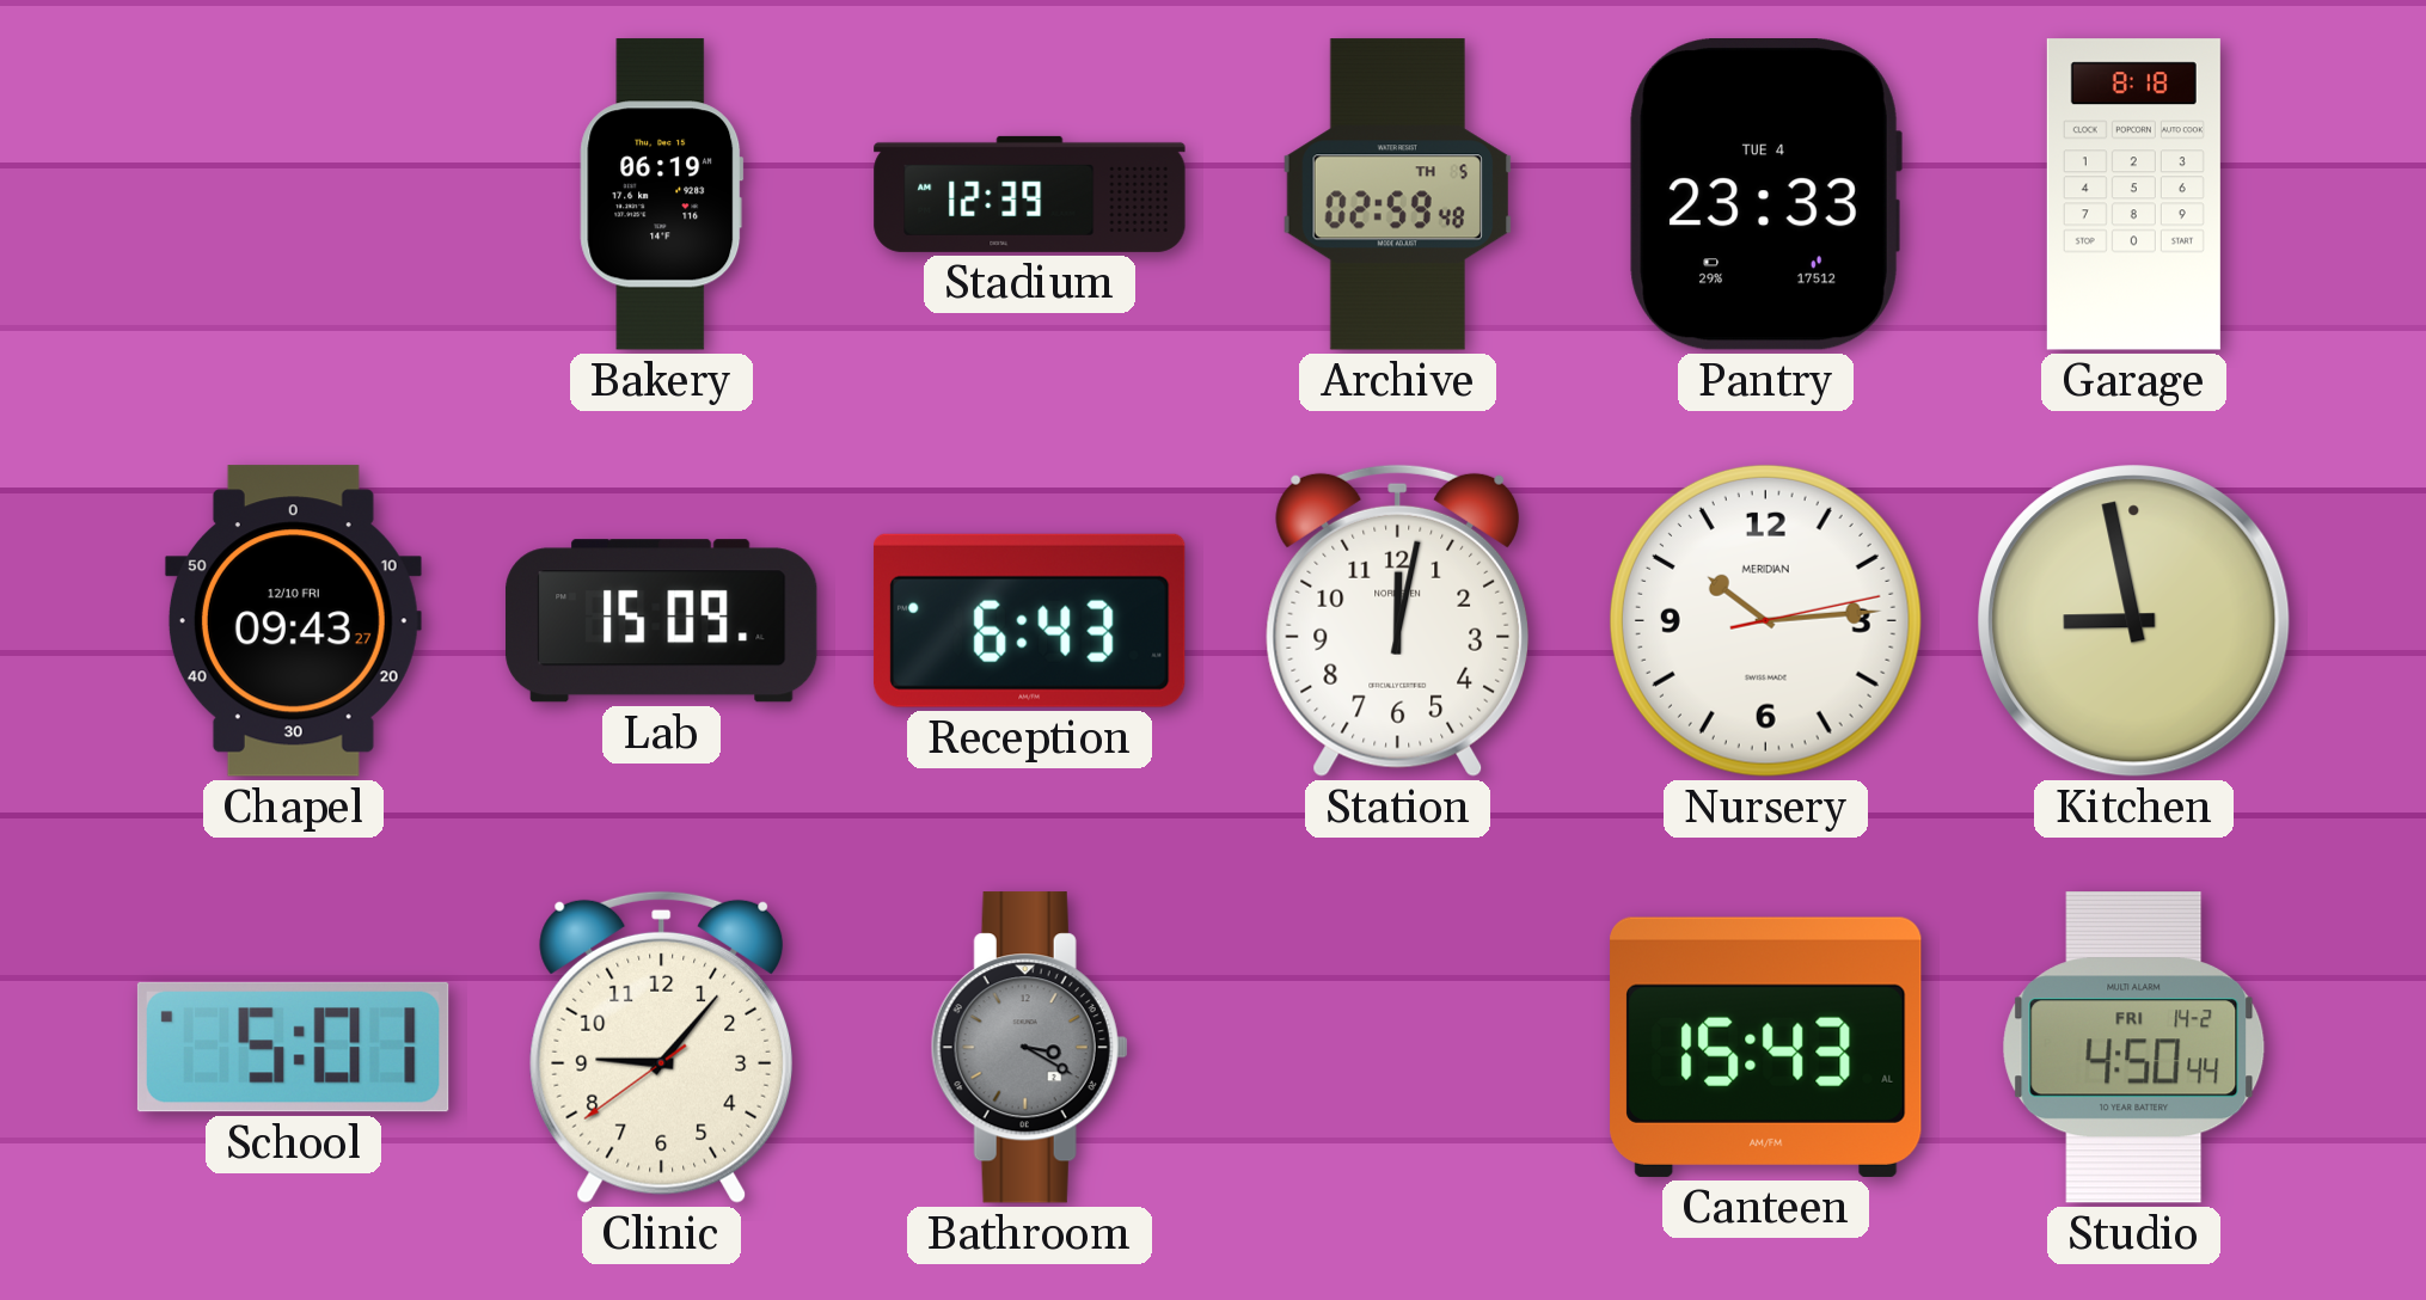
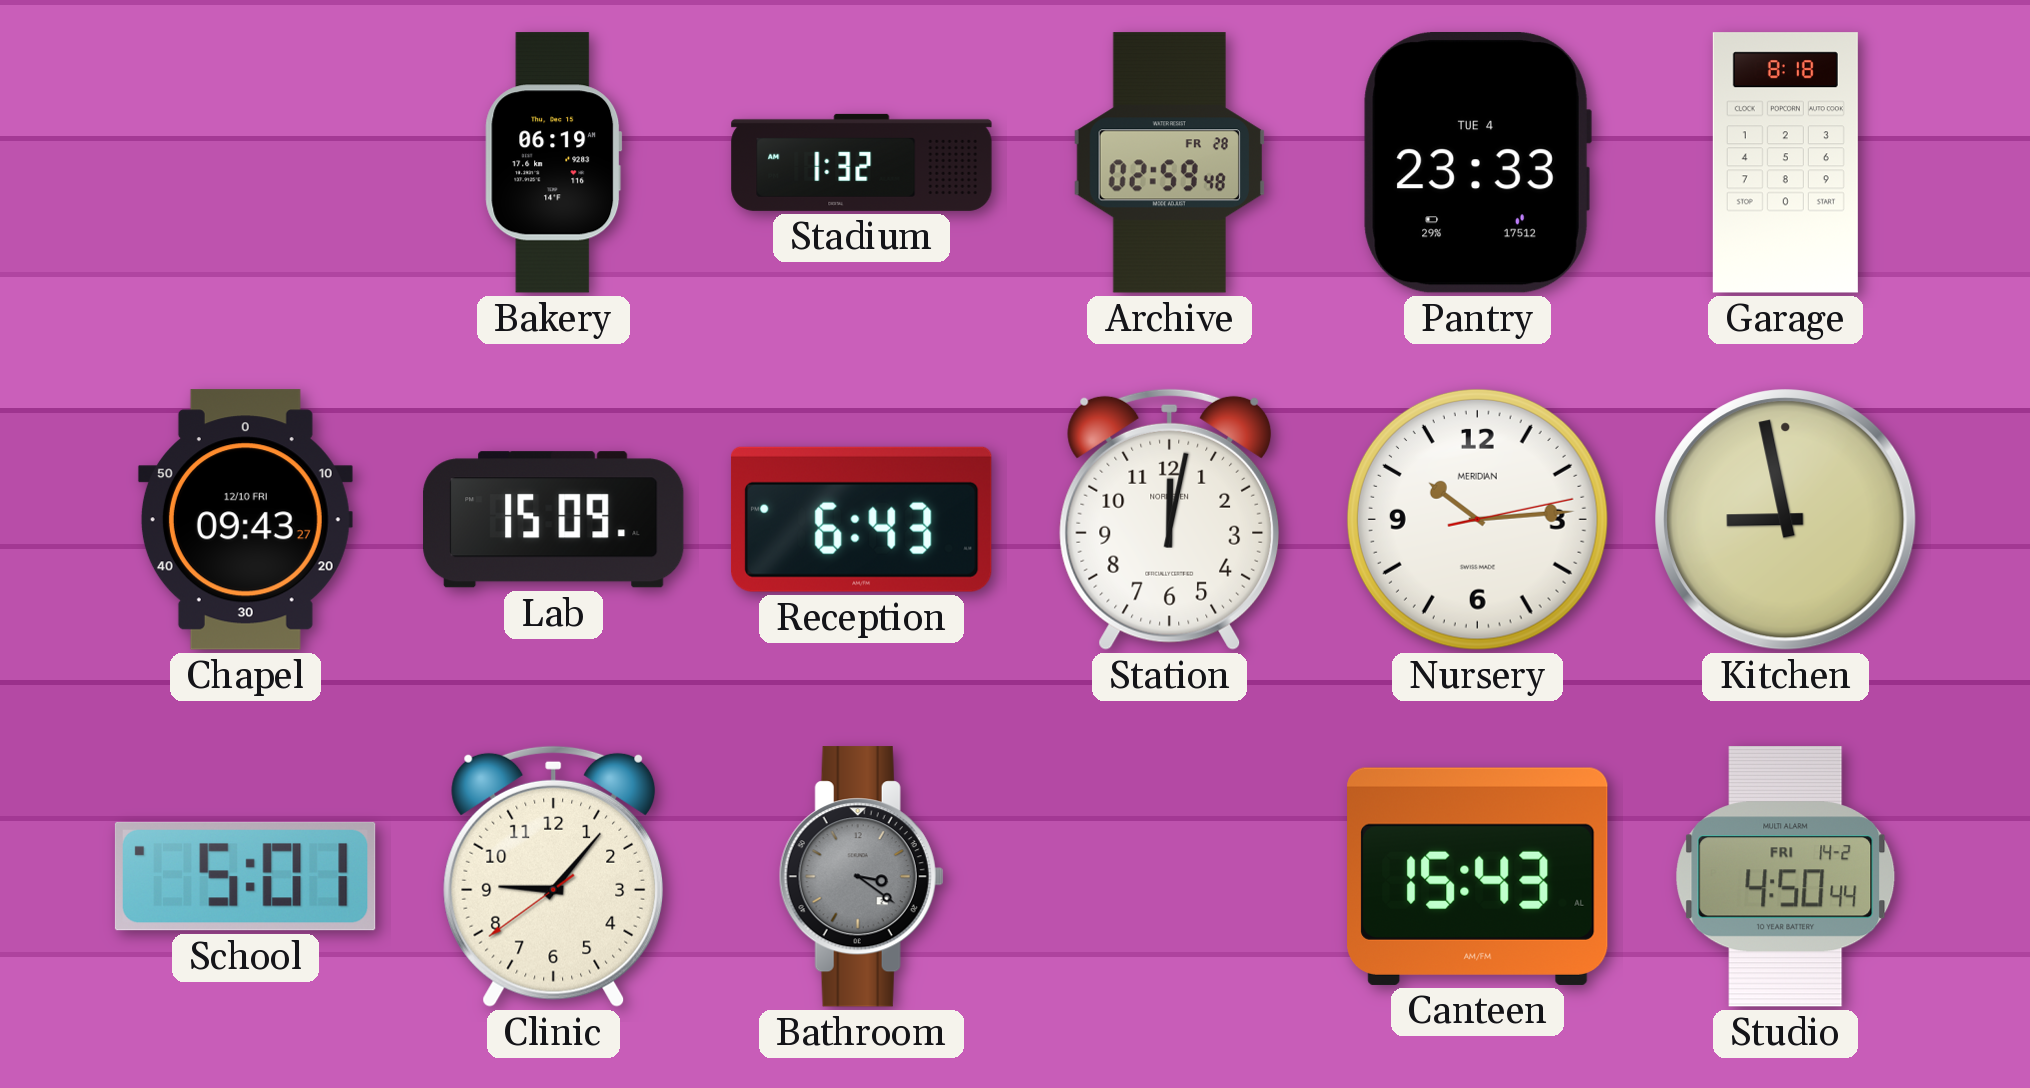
Stadium: 12:39 -> 1:32
Archive date: TH 5 -> FR 28
Bathroom: 3:20 -> 3:21
